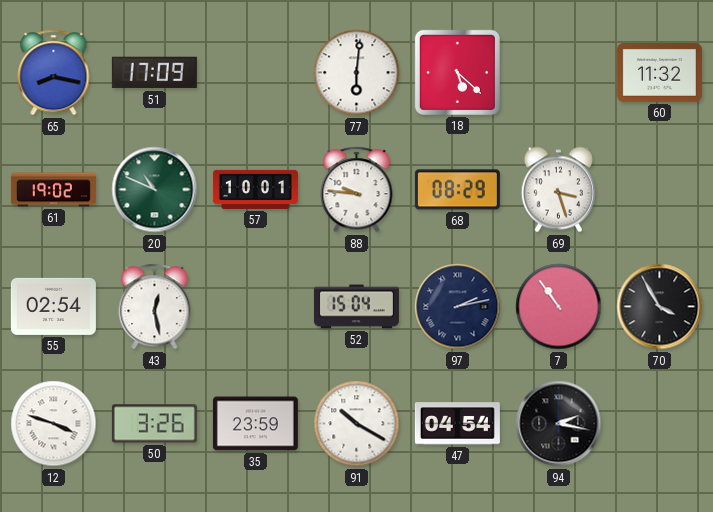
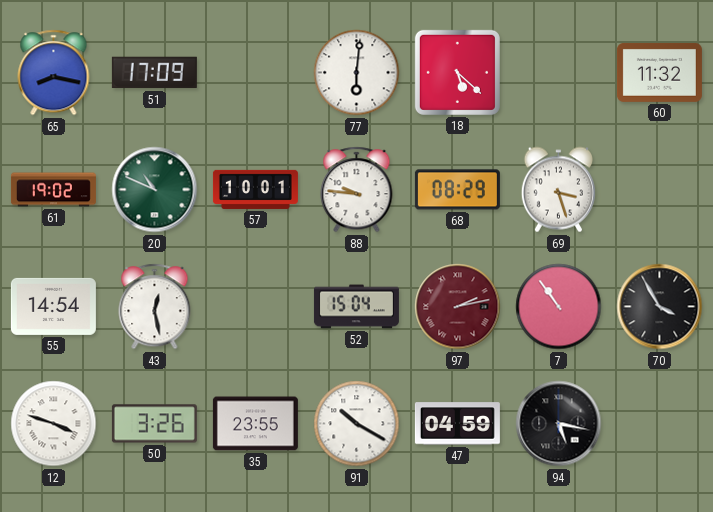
55: 02:54 -> 14:54
97 dial: navy -> burgundy
35: 23:59 -> 23:55
47: 04:54 -> 04:59
94: 2:17 -> 5:17
